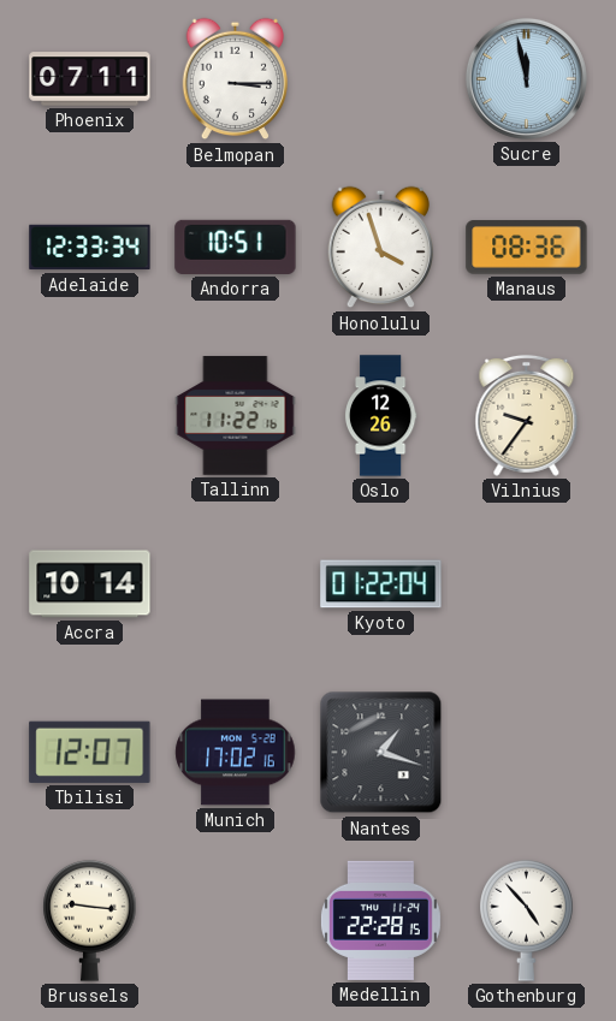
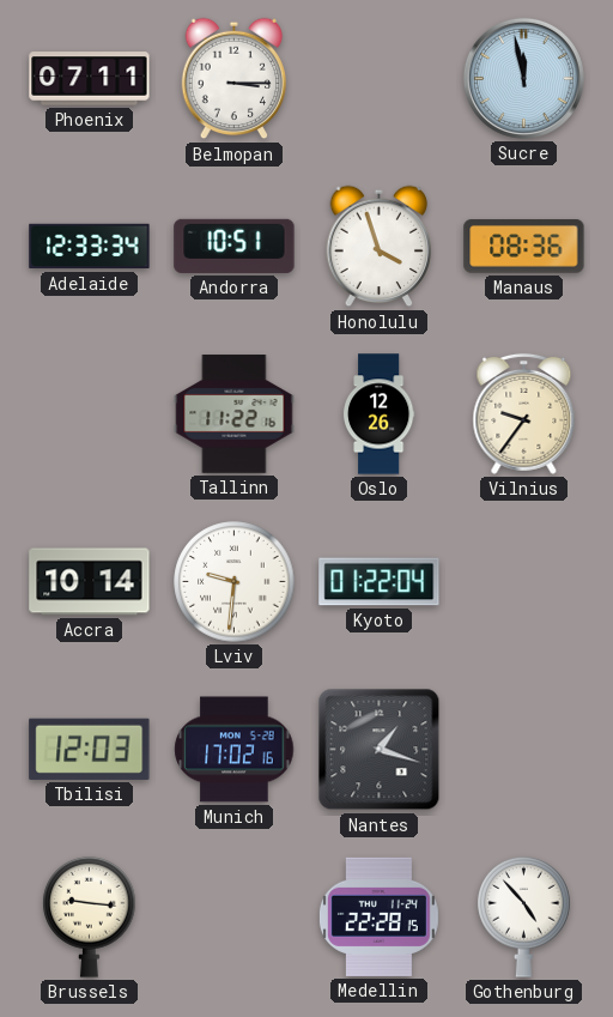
Lviv: none -> 9:31
Tbilisi: 12:07 -> 12:03
